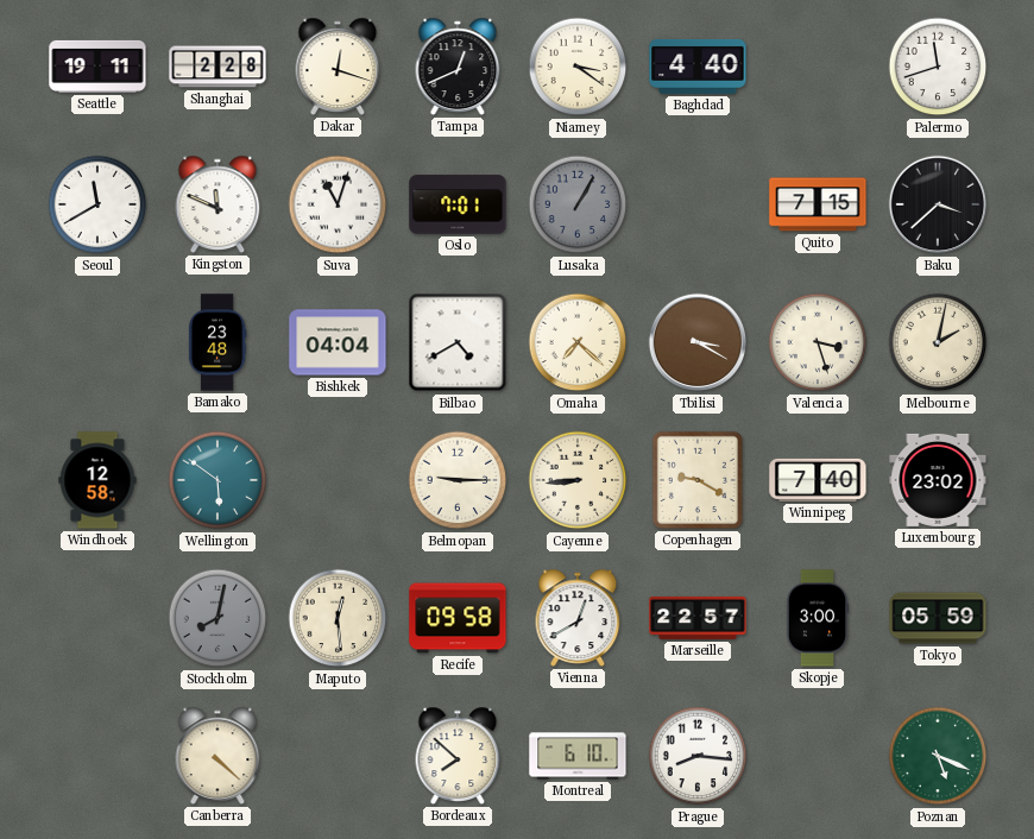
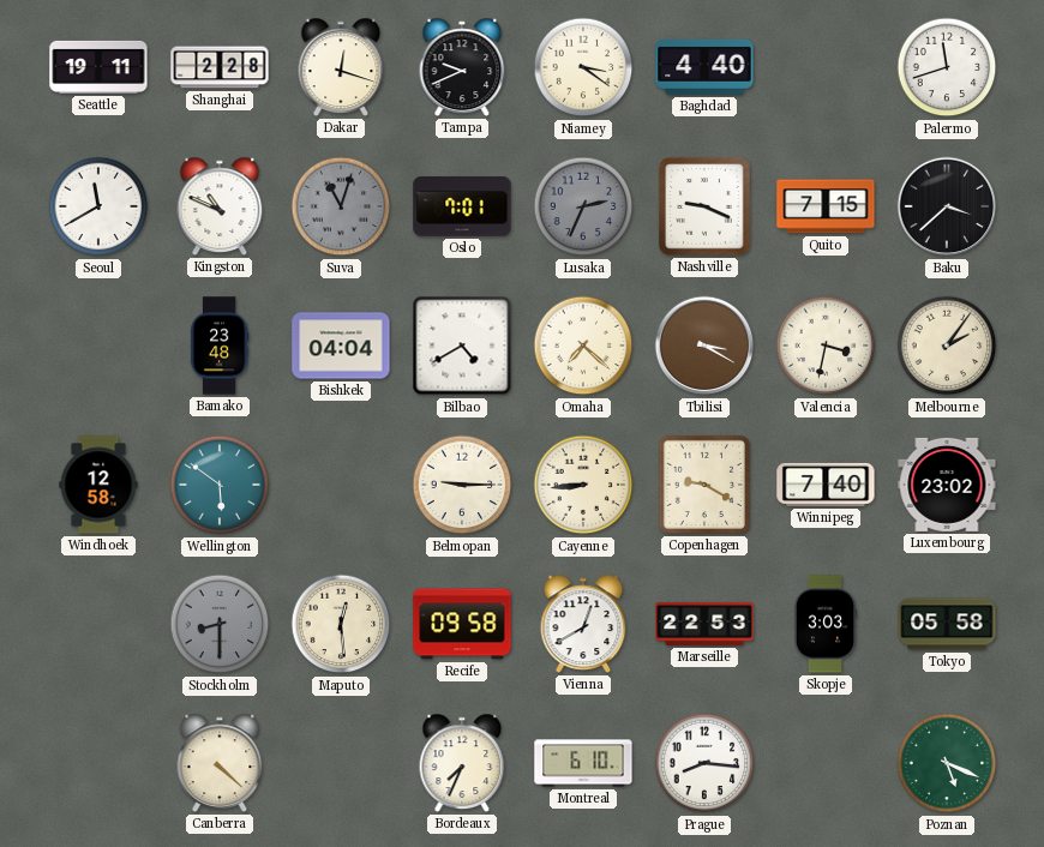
Tampa: 12:41 -> 9:41
Kingston: 11:49 -> 10:49
Suva dial: white -> grey
Lusaka: 1:05 -> 2:34
Nashville: none -> 9:19
Valencia: 3:27 -> 3:32
Melbourne: 2:02 -> 2:06
Stockholm: 8:02 -> 8:30
Marseille: 22:57 -> 22:53
Skopje: 3:00 -> 3:03
Tokyo: 05:59 -> 05:58
Bordeaux: 7:52 -> 7:34
